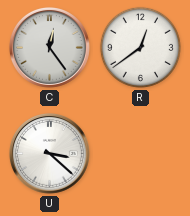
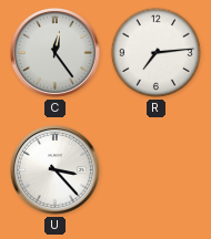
R: 12:39 -> 7:14
U: 3:22 -> 3:23
